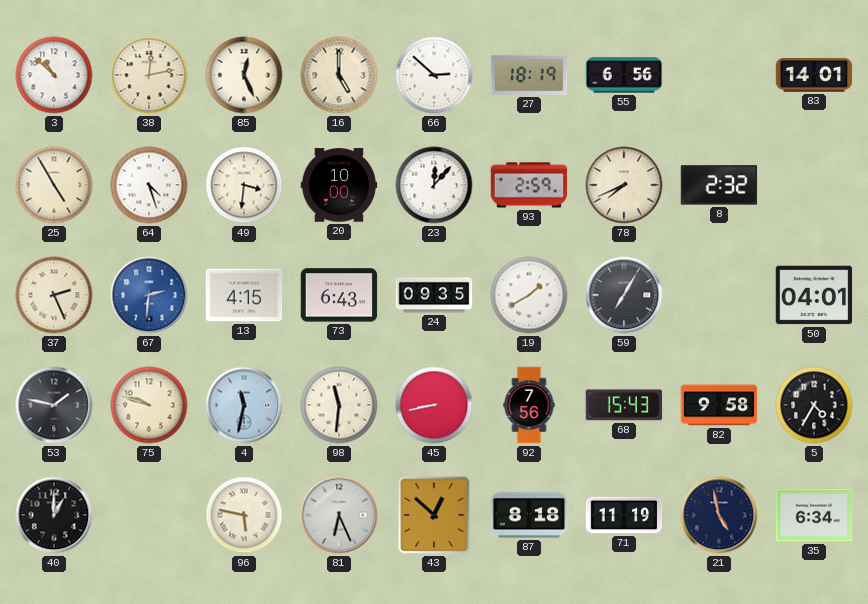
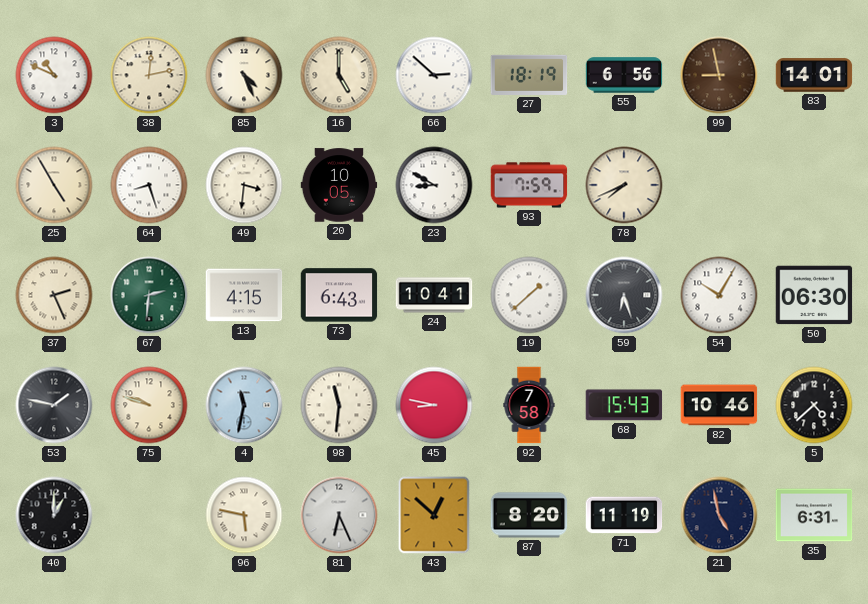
3: 10:52 -> 10:49
85: 12:26 -> 4:26
99: none -> 8:58
64: 4:27 -> 8:27
20: 10:00 -> 10:05
23: 12:07 -> 8:50
93: 2:59 -> 7:59
8: 2:32 -> none
67 dial: blue -> green
24: 09:35 -> 10:41
19: 1:40 -> 1:38
59: 7:05 -> 6:27
54: none -> 10:05
50: 04:01 -> 06:30
45: 8:43 -> 8:47
92: 7:56 -> 7:58
82: 9:58 -> 10:46
5: 4:35 -> 4:38
87: 8:18 -> 8:20
35: 6:34 -> 6:31
